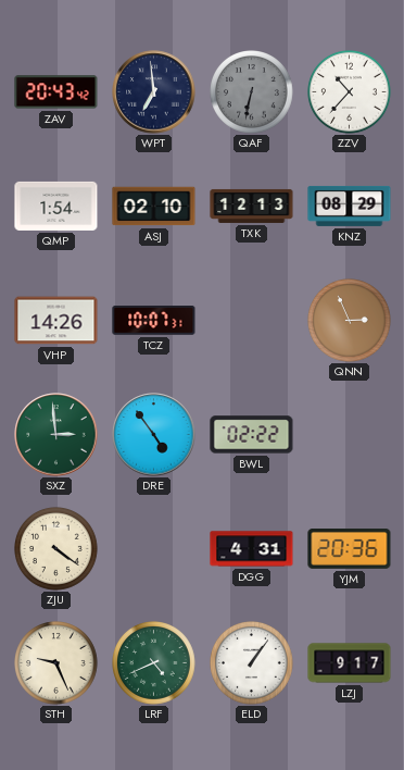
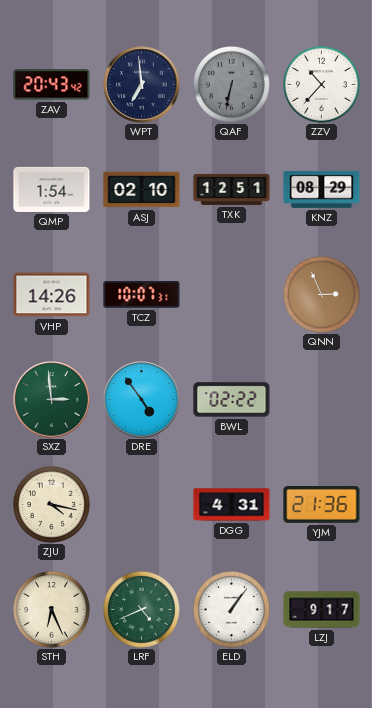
TXK: 12:13 -> 12:51
ZJU: 4:21 -> 4:17
YJM: 20:36 -> 21:36
STH: 9:26 -> 6:26
